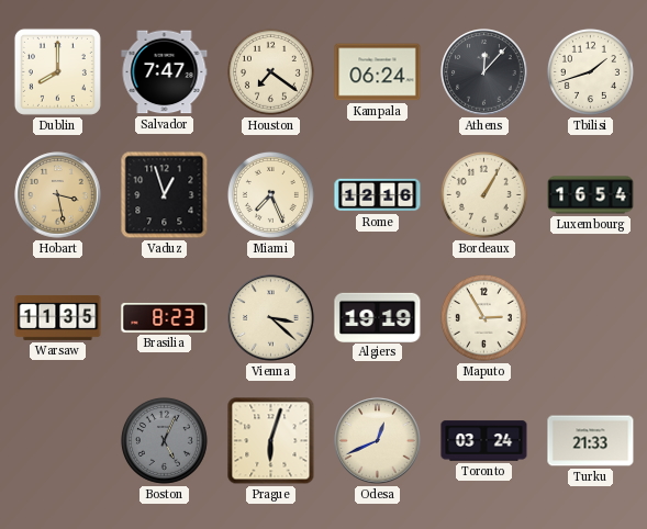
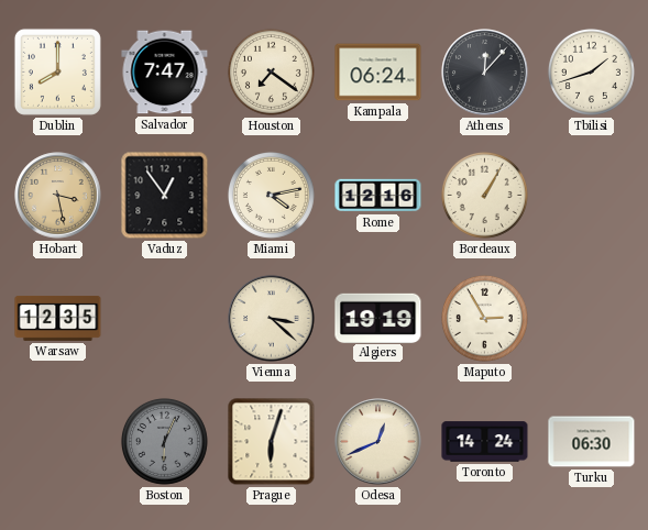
Vaduz: 12:57 -> 12:54
Miami: 7:26 -> 4:13
Luxembourg: 16:54 -> none
Warsaw: 11:35 -> 12:35
Brasilia: 8:23 -> none
Boston: 5:04 -> 6:04
Toronto: 03:24 -> 14:24
Turku: 21:33 -> 06:30
